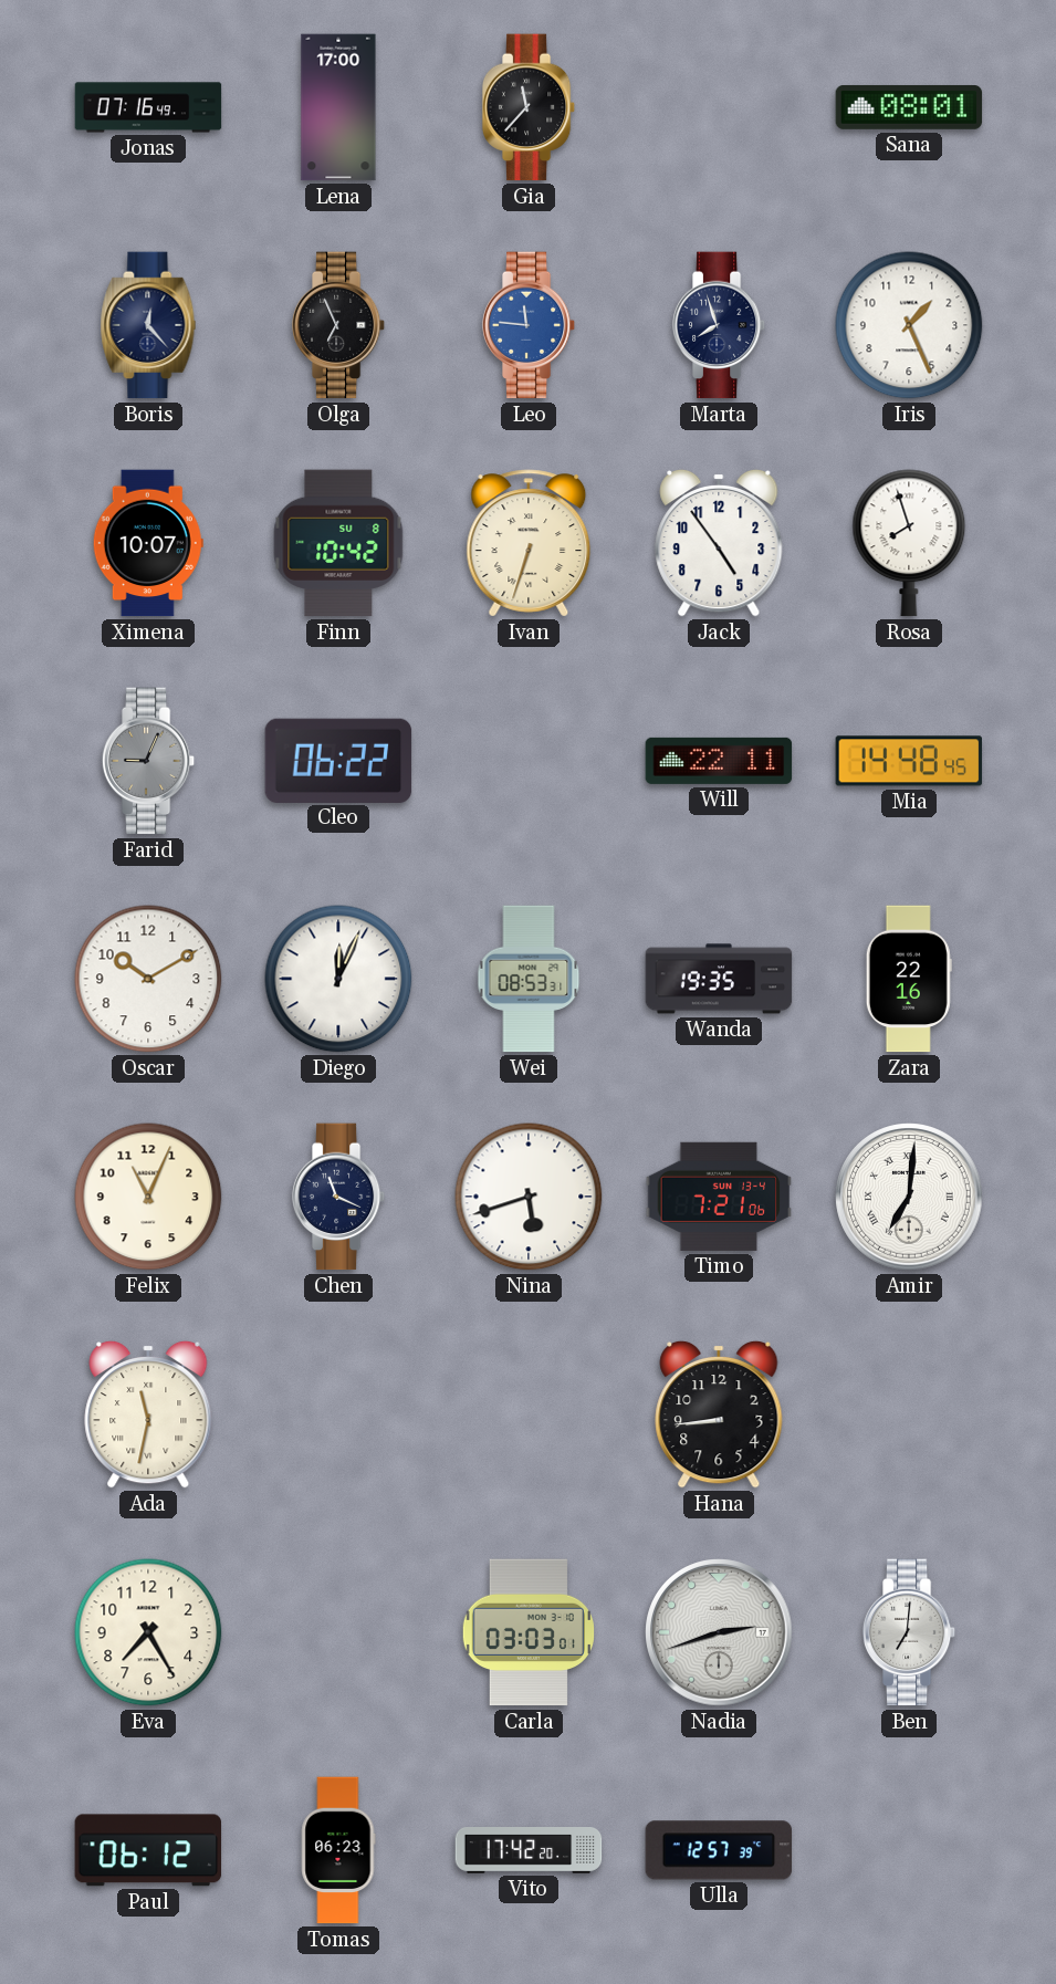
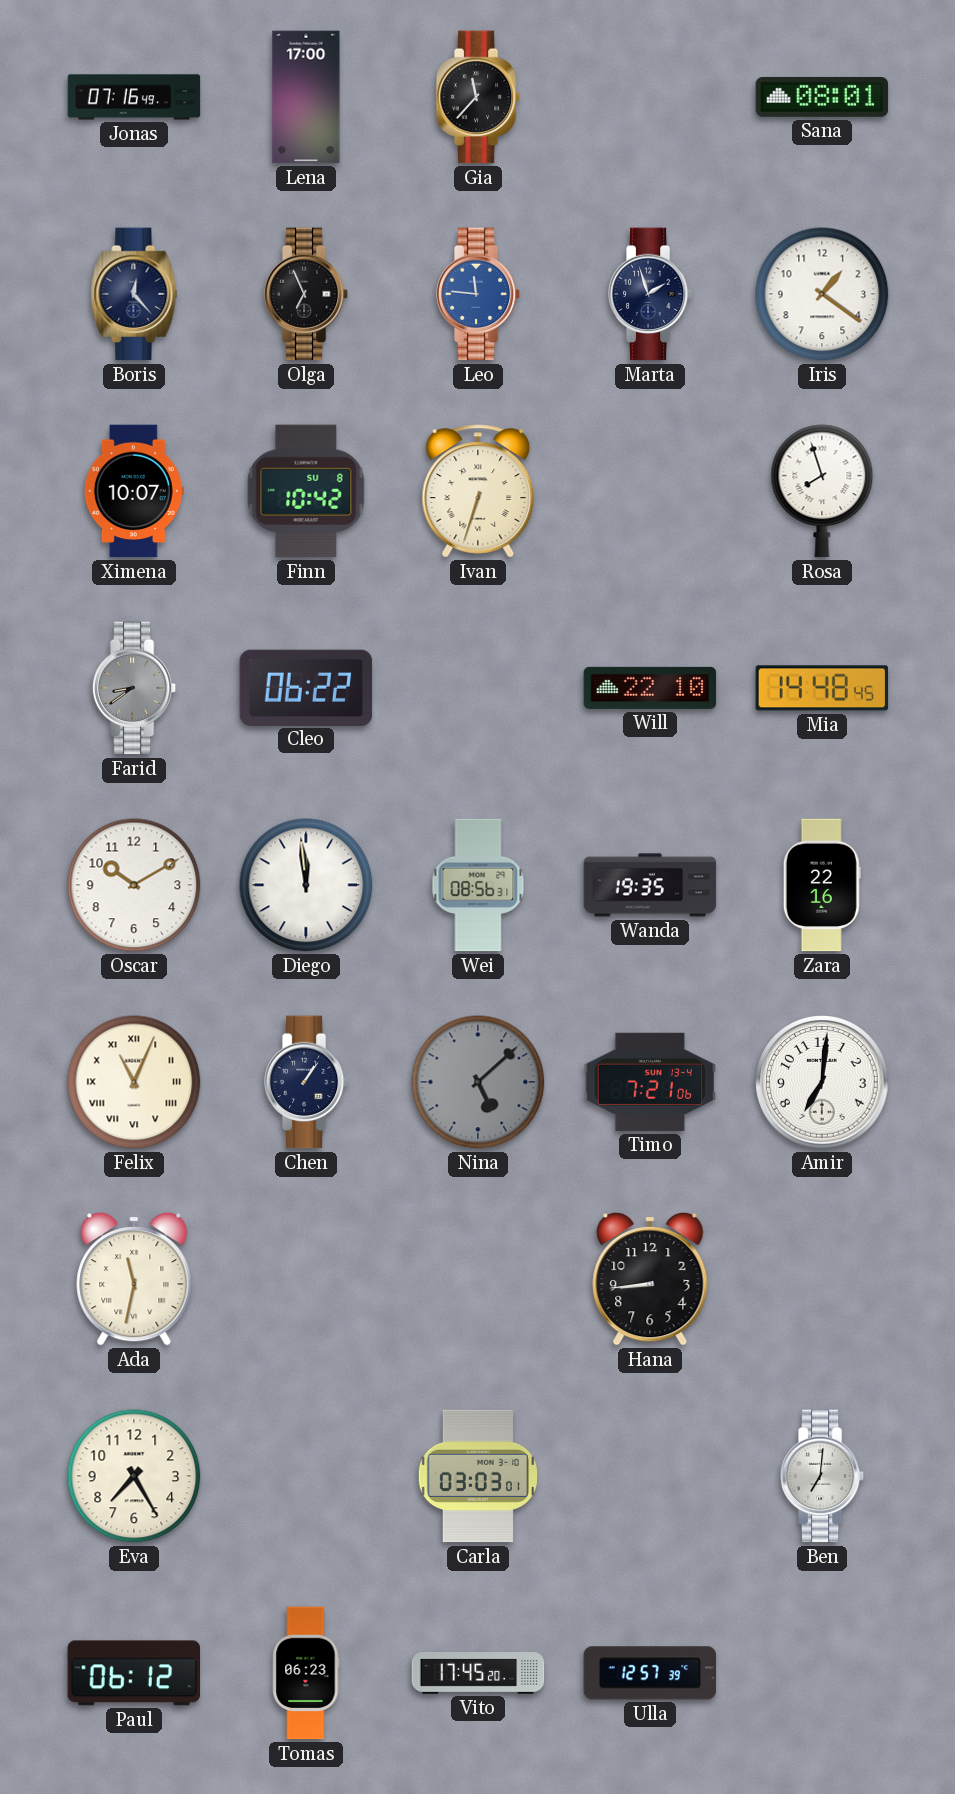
Marta: 7:57 -> 1:57
Iris: 1:26 -> 1:21
Jack: 4:54 -> none
Farid: 9:04 -> 8:39
Will: 22:11 -> 22:10
Diego: 12:04 -> 11:59
Wei: 08:53 -> 08:56
Felix numerals: Arabic -> Roman
Chen: 11:19 -> 1:06
Nina: 5:42 -> 5:08
Nina dial: white -> grey
Amir numerals: Roman -> Arabic
Nadia: 2:42 -> none
Vito: 17:42 -> 17:45
